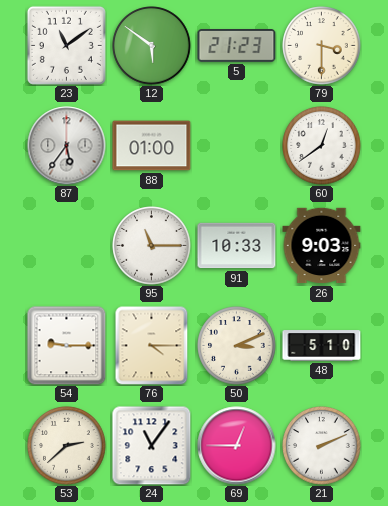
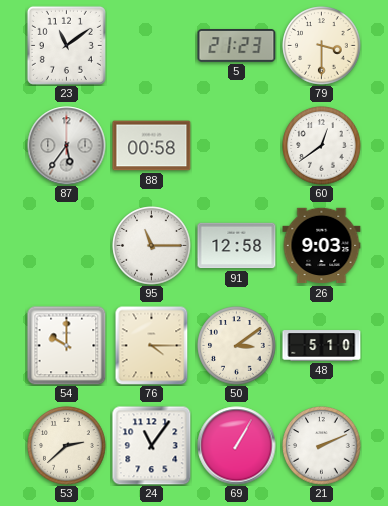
12: 5:51 -> none
88: 01:00 -> 00:58
91: 10:33 -> 12:58
54: 9:15 -> 10:00
50: 3:11 -> 3:09
69: 12:45 -> 1:05
